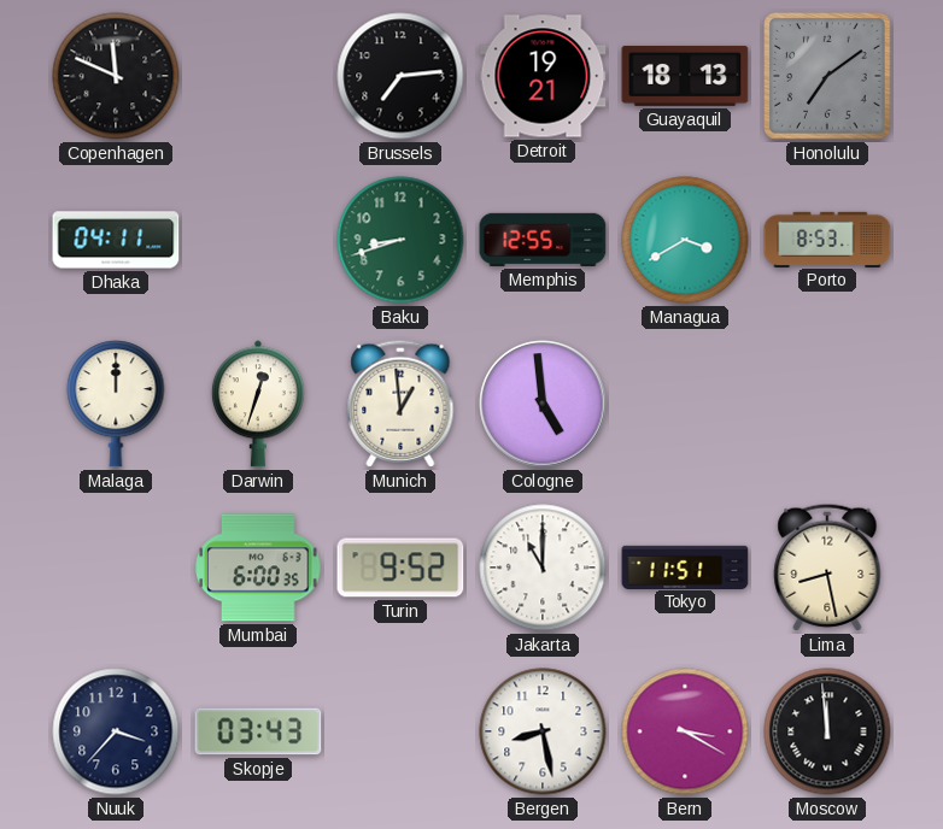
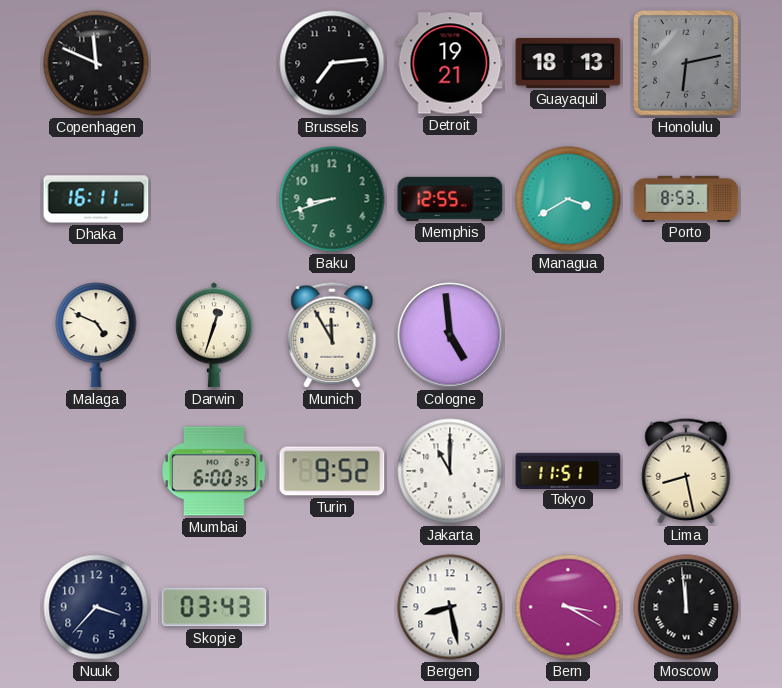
Honolulu: 7:09 -> 6:13
Dhaka: 04:11 -> 16:11
Malaga: 12:00 -> 4:49
Munich: 12:59 -> 11:55
